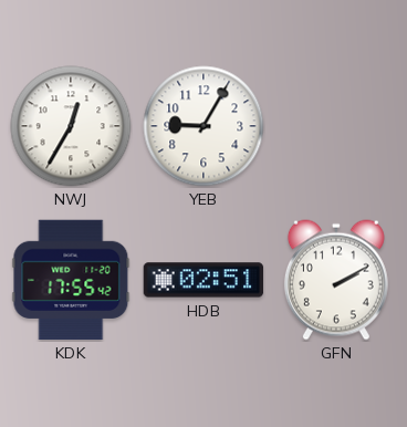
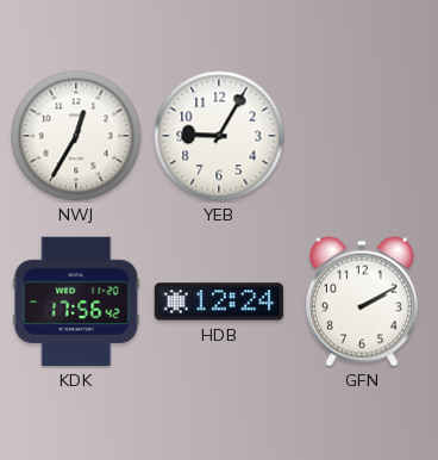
KDK: 17:55 -> 17:56
HDB: 02:51 -> 12:24
